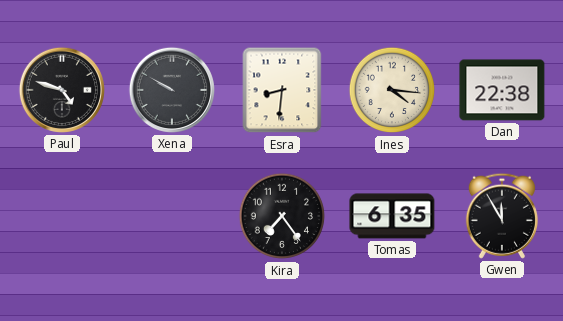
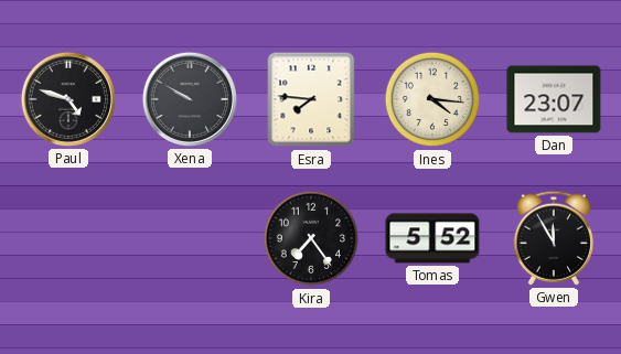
Esra: 8:31 -> 7:46
Dan: 22:38 -> 23:07
Tomas: 6:35 -> 5:52
